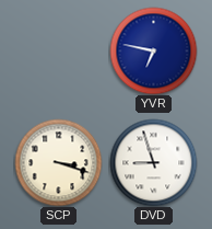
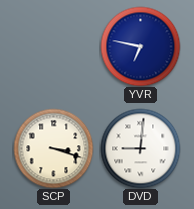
DVD: 8:57 -> 9:01
